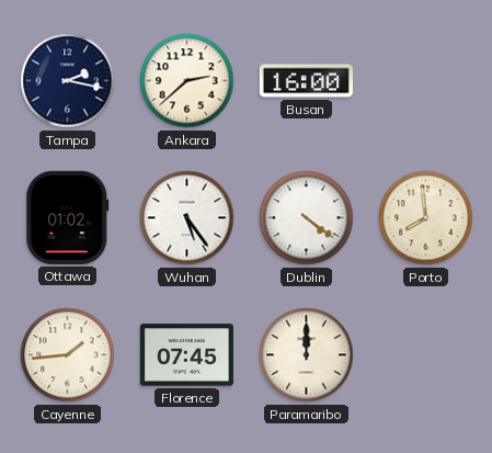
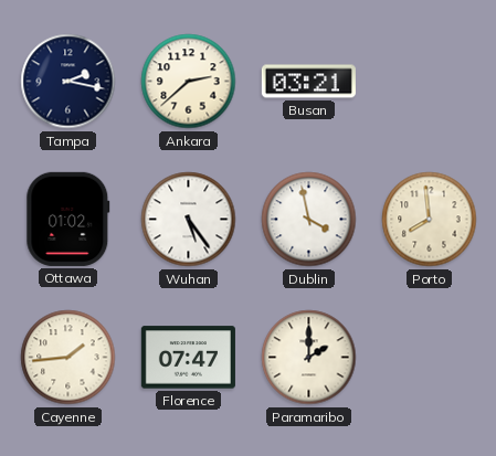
Busan: 16:00 -> 03:21
Dublin: 4:21 -> 3:58
Florence: 07:45 -> 07:47
Paramaribo: 12:00 -> 2:00
